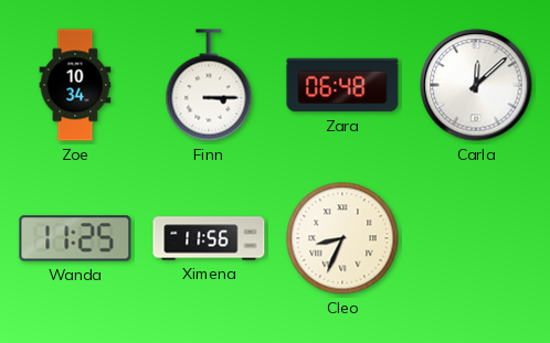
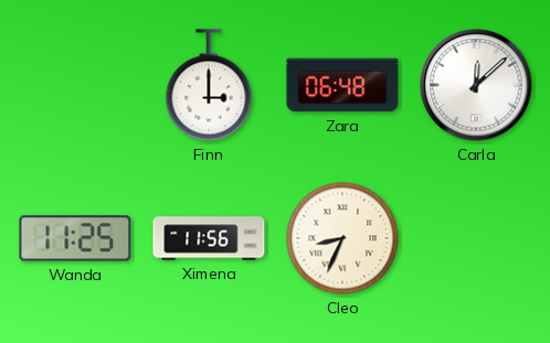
Zoe: 10:34 -> none
Finn: 3:15 -> 3:00
